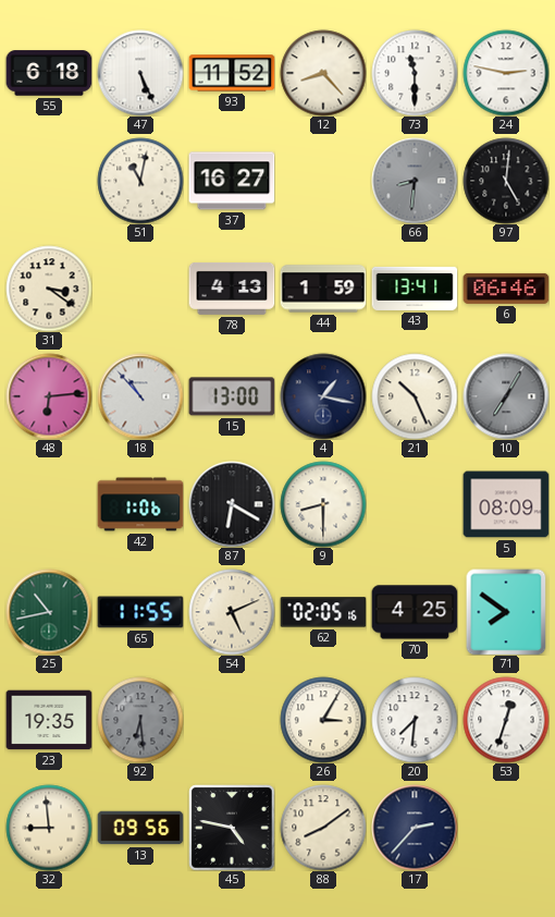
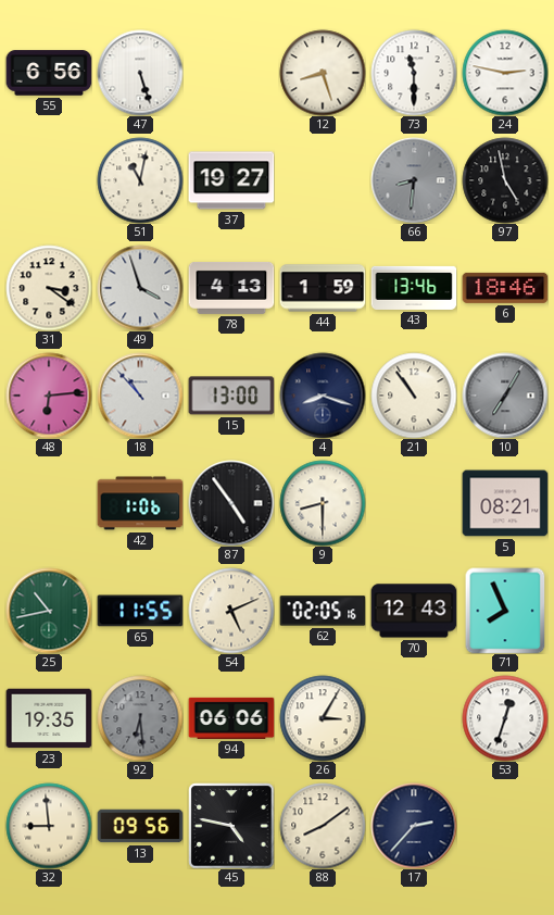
55: 6:18 -> 6:56
47: 5:26 -> 5:27
93: 11:52 -> none
12: 8:23 -> 8:27
37: 16:27 -> 19:27
97: 5:01 -> 4:58
49: none -> 3:57
43: 13:41 -> 13:46
6: 06:46 -> 18:46
4: 1:17 -> 8:18
21: 10:26 -> 10:54
87: 6:20 -> 4:54
5: 08:09 -> 08:21
70: 4:25 -> 12:43
71: 7:51 -> 7:56
94: none -> 06:06
20: 7:31 -> none
